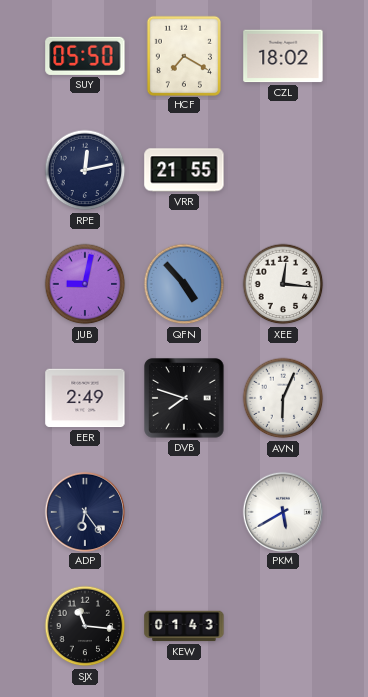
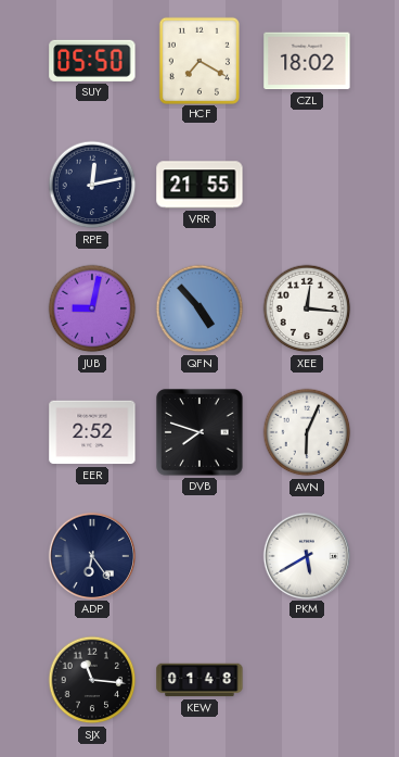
EER: 2:49 -> 2:52
KEW: 01:43 -> 01:48
